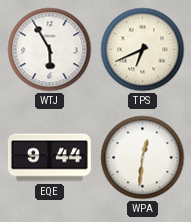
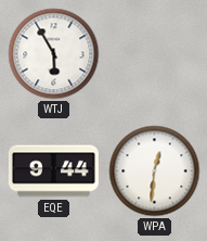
TPS: 6:41 -> none
